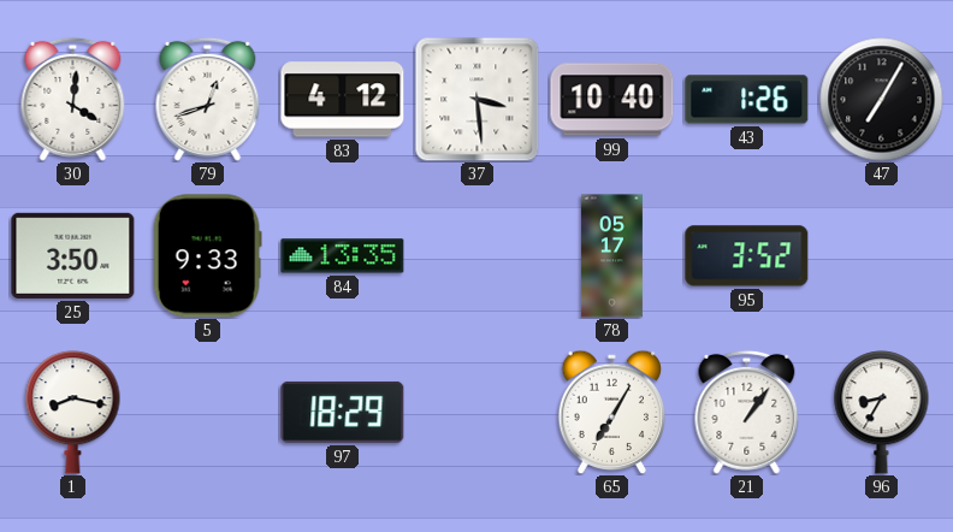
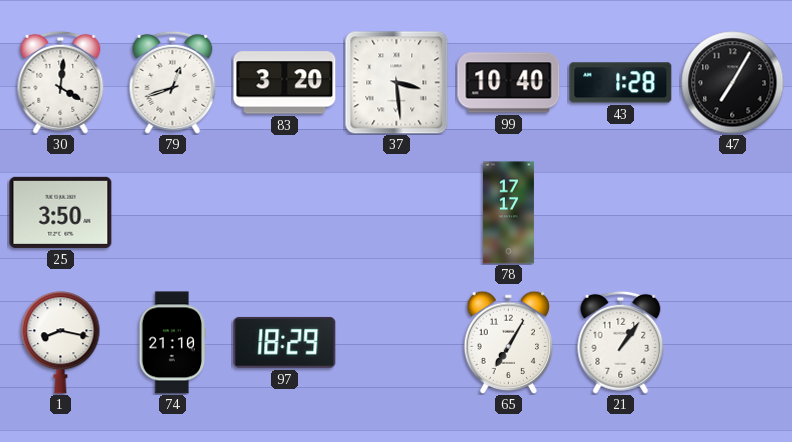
83: 4:12 -> 3:20
43: 1:26 -> 1:28
5: 9:33 -> none
84: 13:35 -> none
78: 05:17 -> 17:17
95: 3:52 -> none
74: none -> 21:10
96: 8:35 -> none
